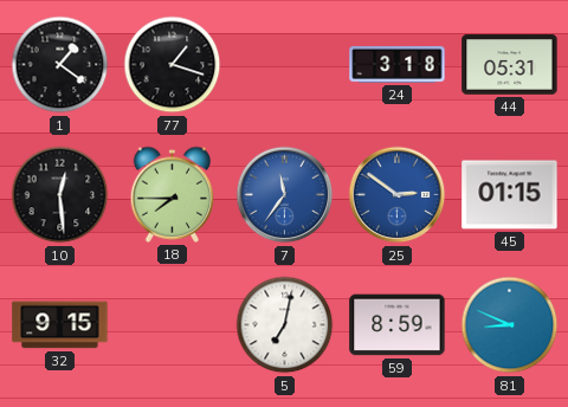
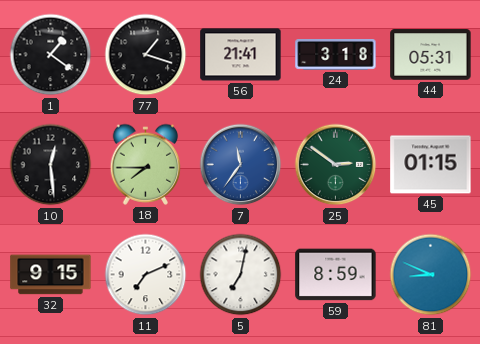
56: none -> 21:41
25 dial: blue -> green
11: none -> 7:11
